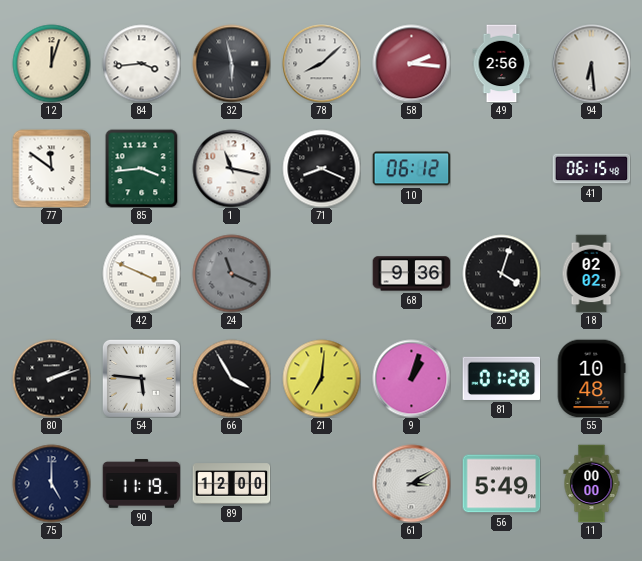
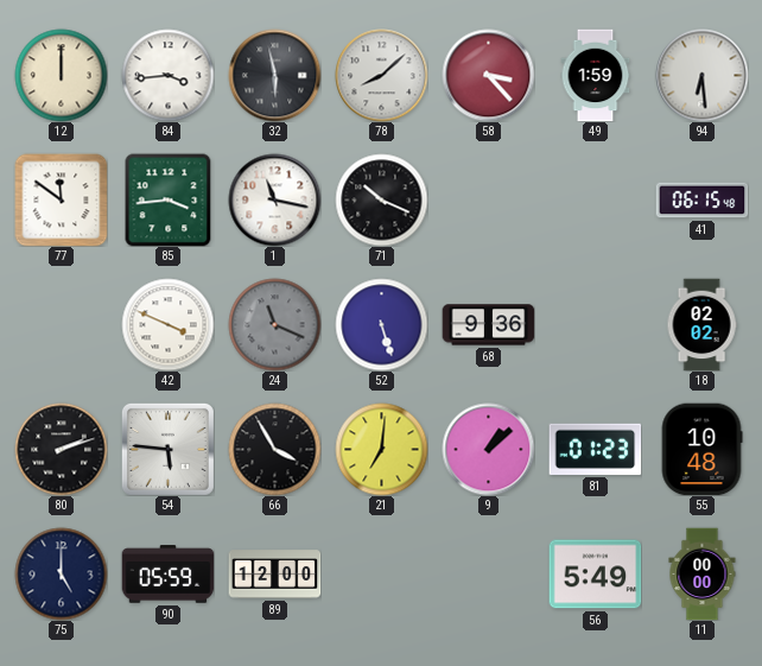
12: 12:03 -> 12:00
58: 2:16 -> 3:23
49: 2:56 -> 1:59
71: 8:19 -> 10:19
10: 06:12 -> none
52: none -> 5:27
20: 4:03 -> none
9: 1:03 -> 1:08
81: 01:28 -> 01:23
90: 11:19 -> 05:59
61: 3:10 -> none
